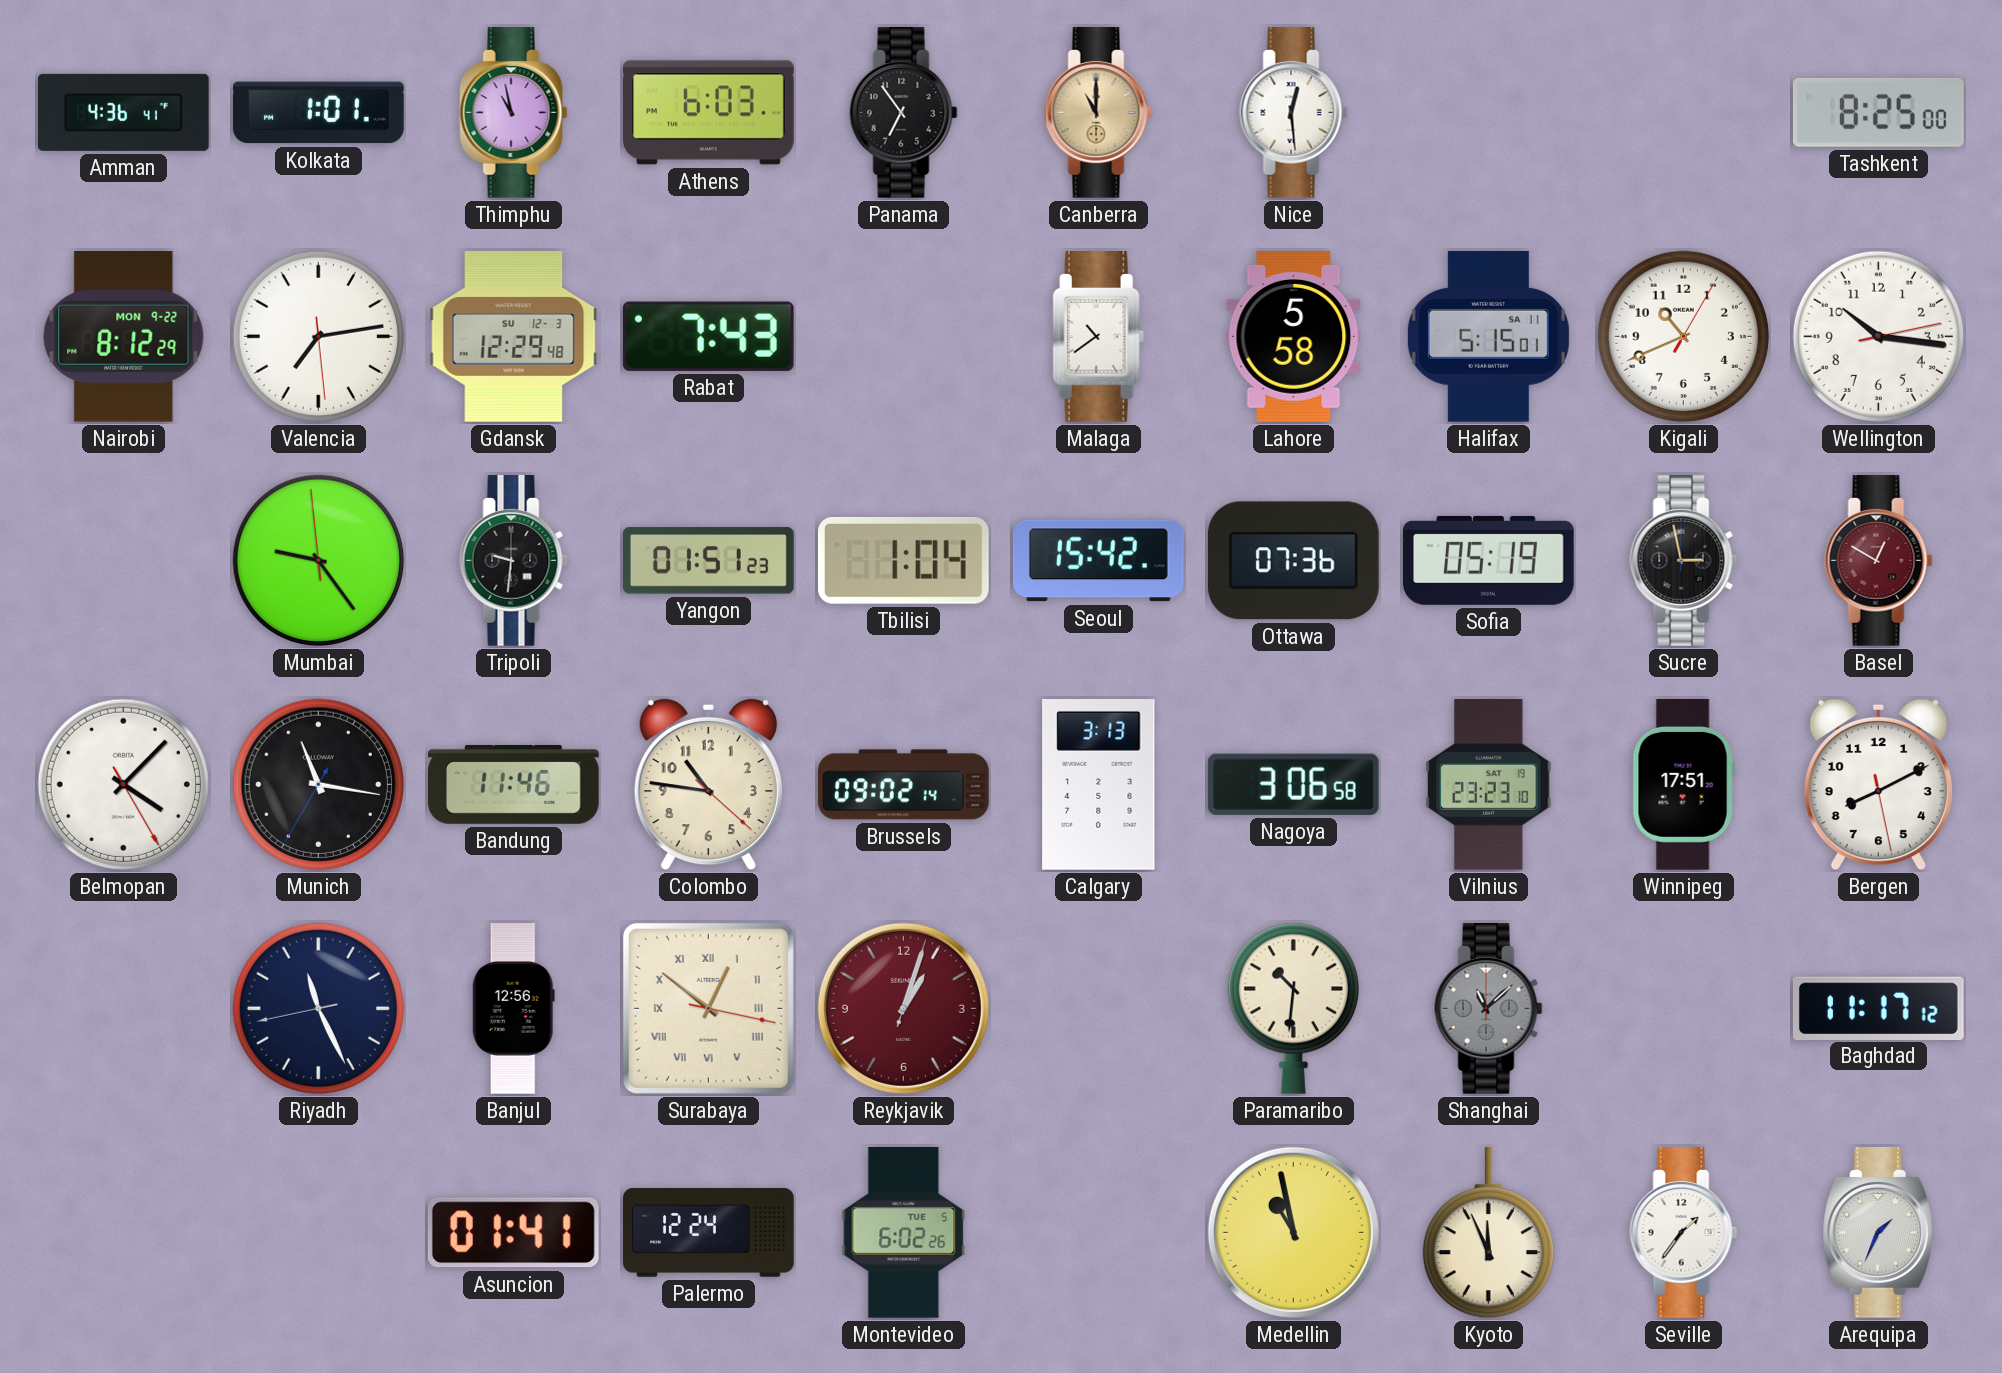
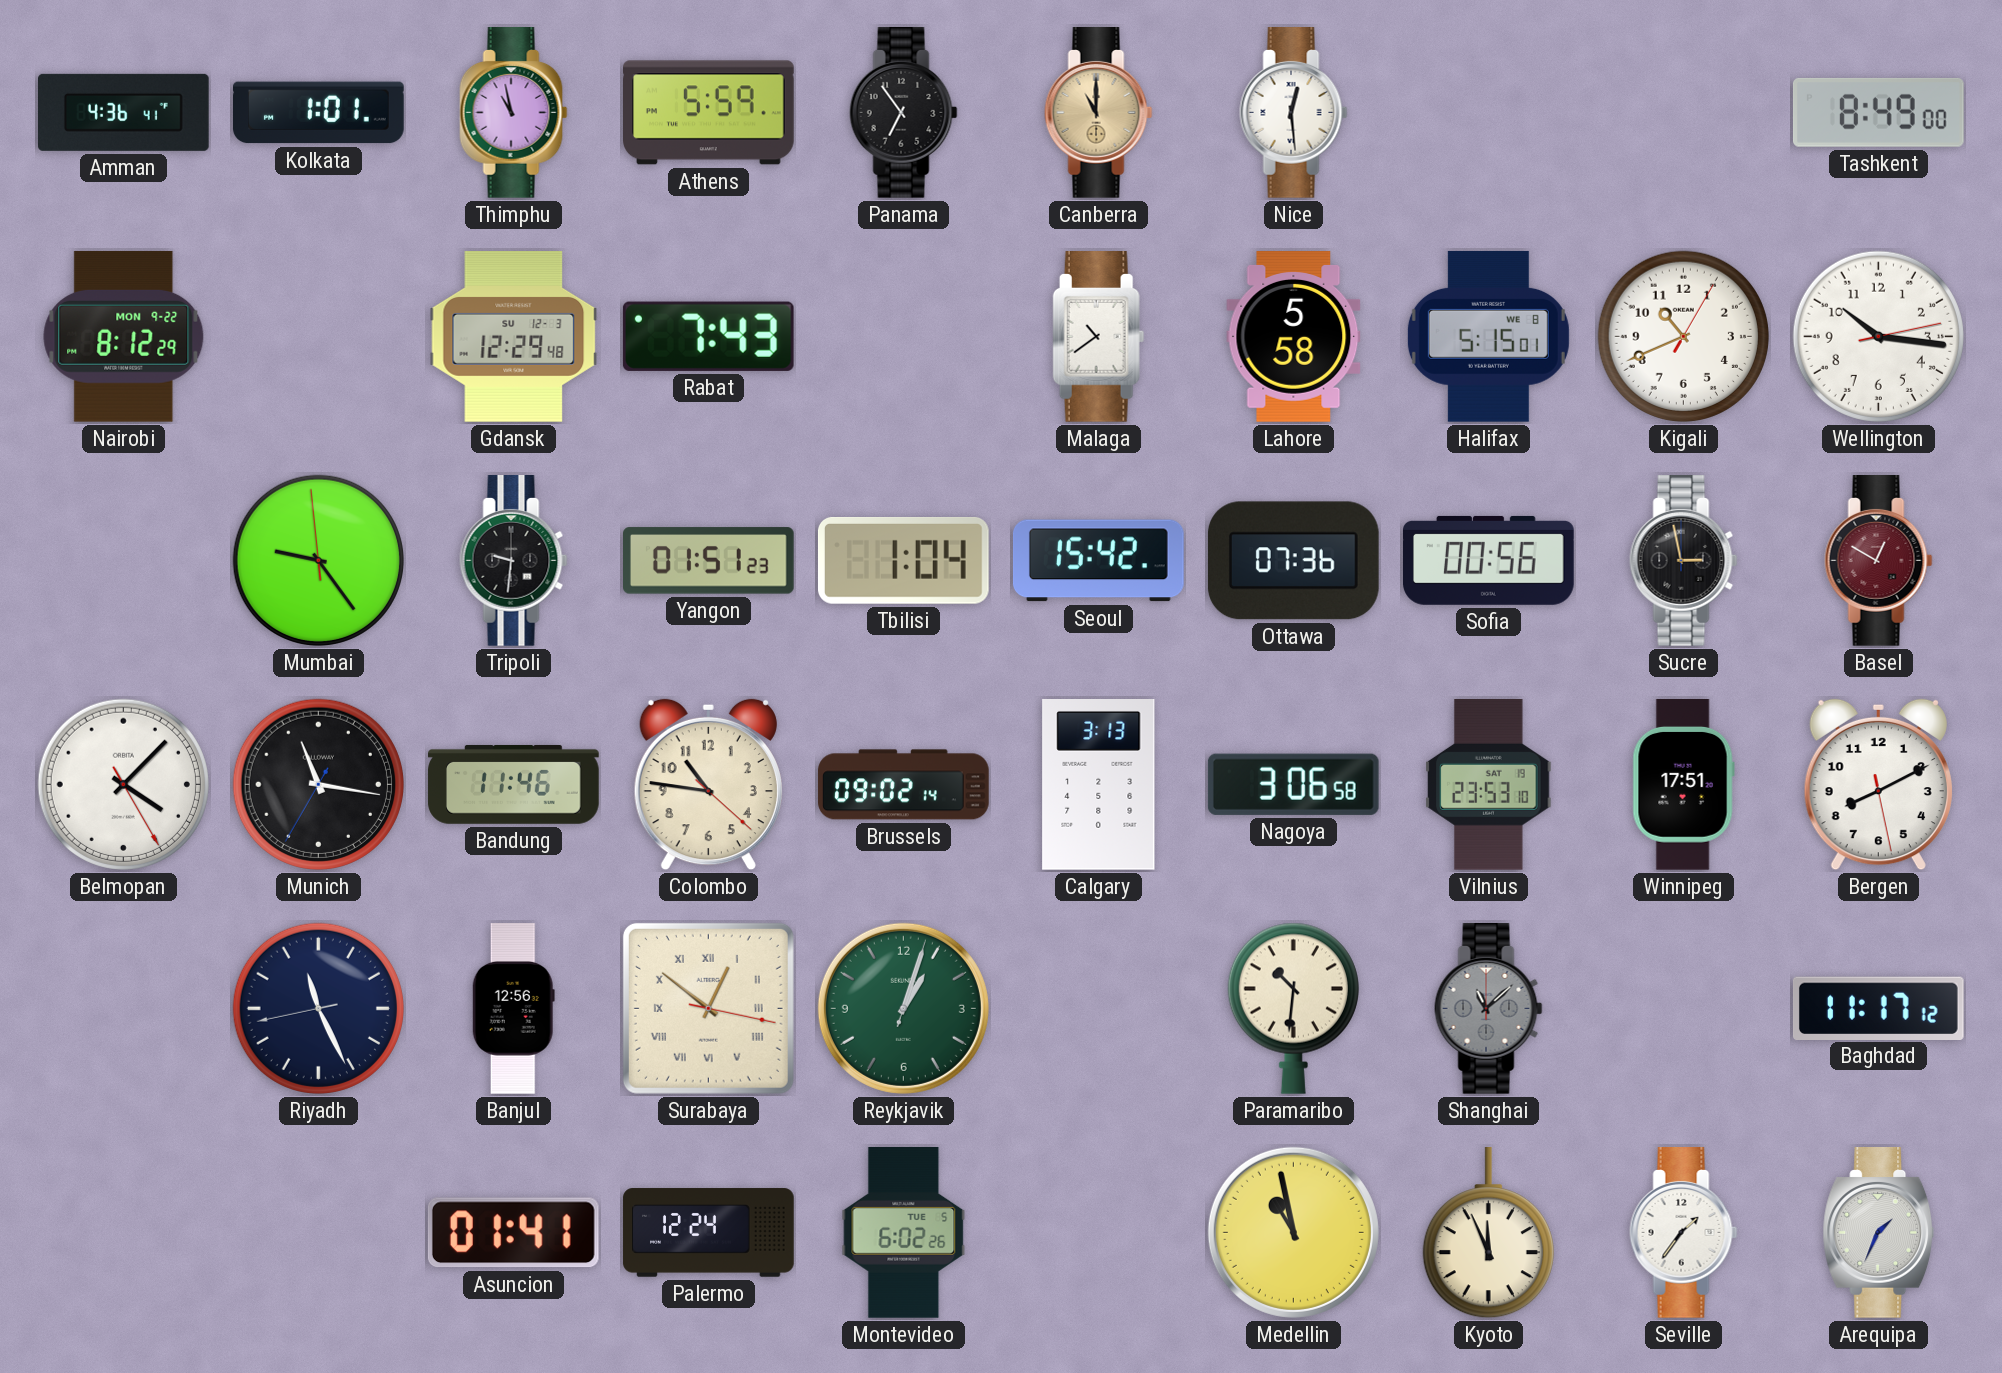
Athens: 6:03 -> 5:59
Tashkent: 8:25 -> 8:49
Valencia: 7:13 -> none
Halifax date: SA 11 -> WE 8
Sofia: 05:19 -> 00:56
Vilnius: 23:23 -> 23:53
Reykjavik dial: burgundy -> green
